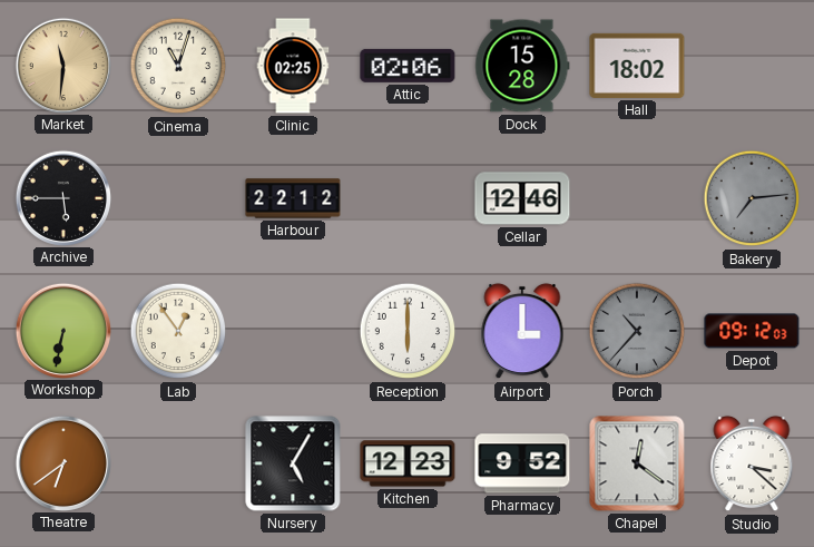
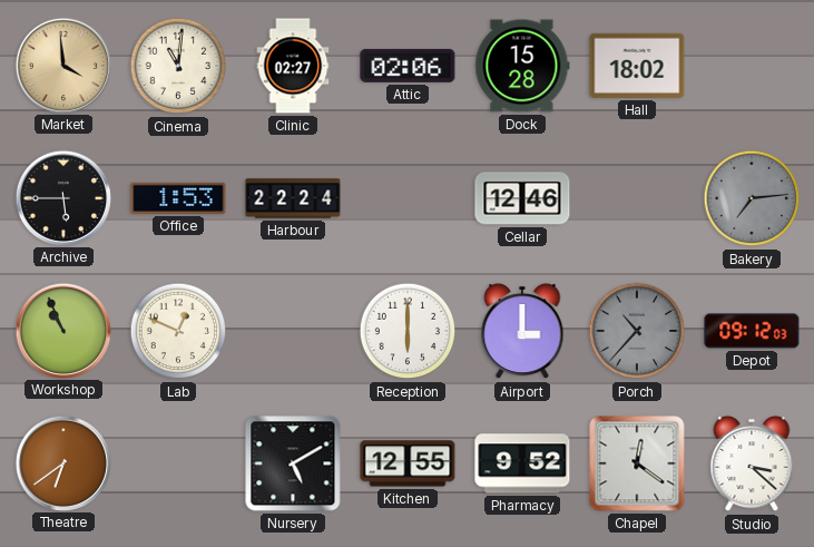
Market: 11:31 -> 3:59
Cinema: 11:03 -> 11:01
Clinic: 02:25 -> 02:27
Office: none -> 1:53
Harbour: 22:12 -> 22:24
Workshop: 6:32 -> 10:56
Lab: 12:54 -> 12:49
Nursery: 5:05 -> 5:10
Kitchen: 12:23 -> 12:55
